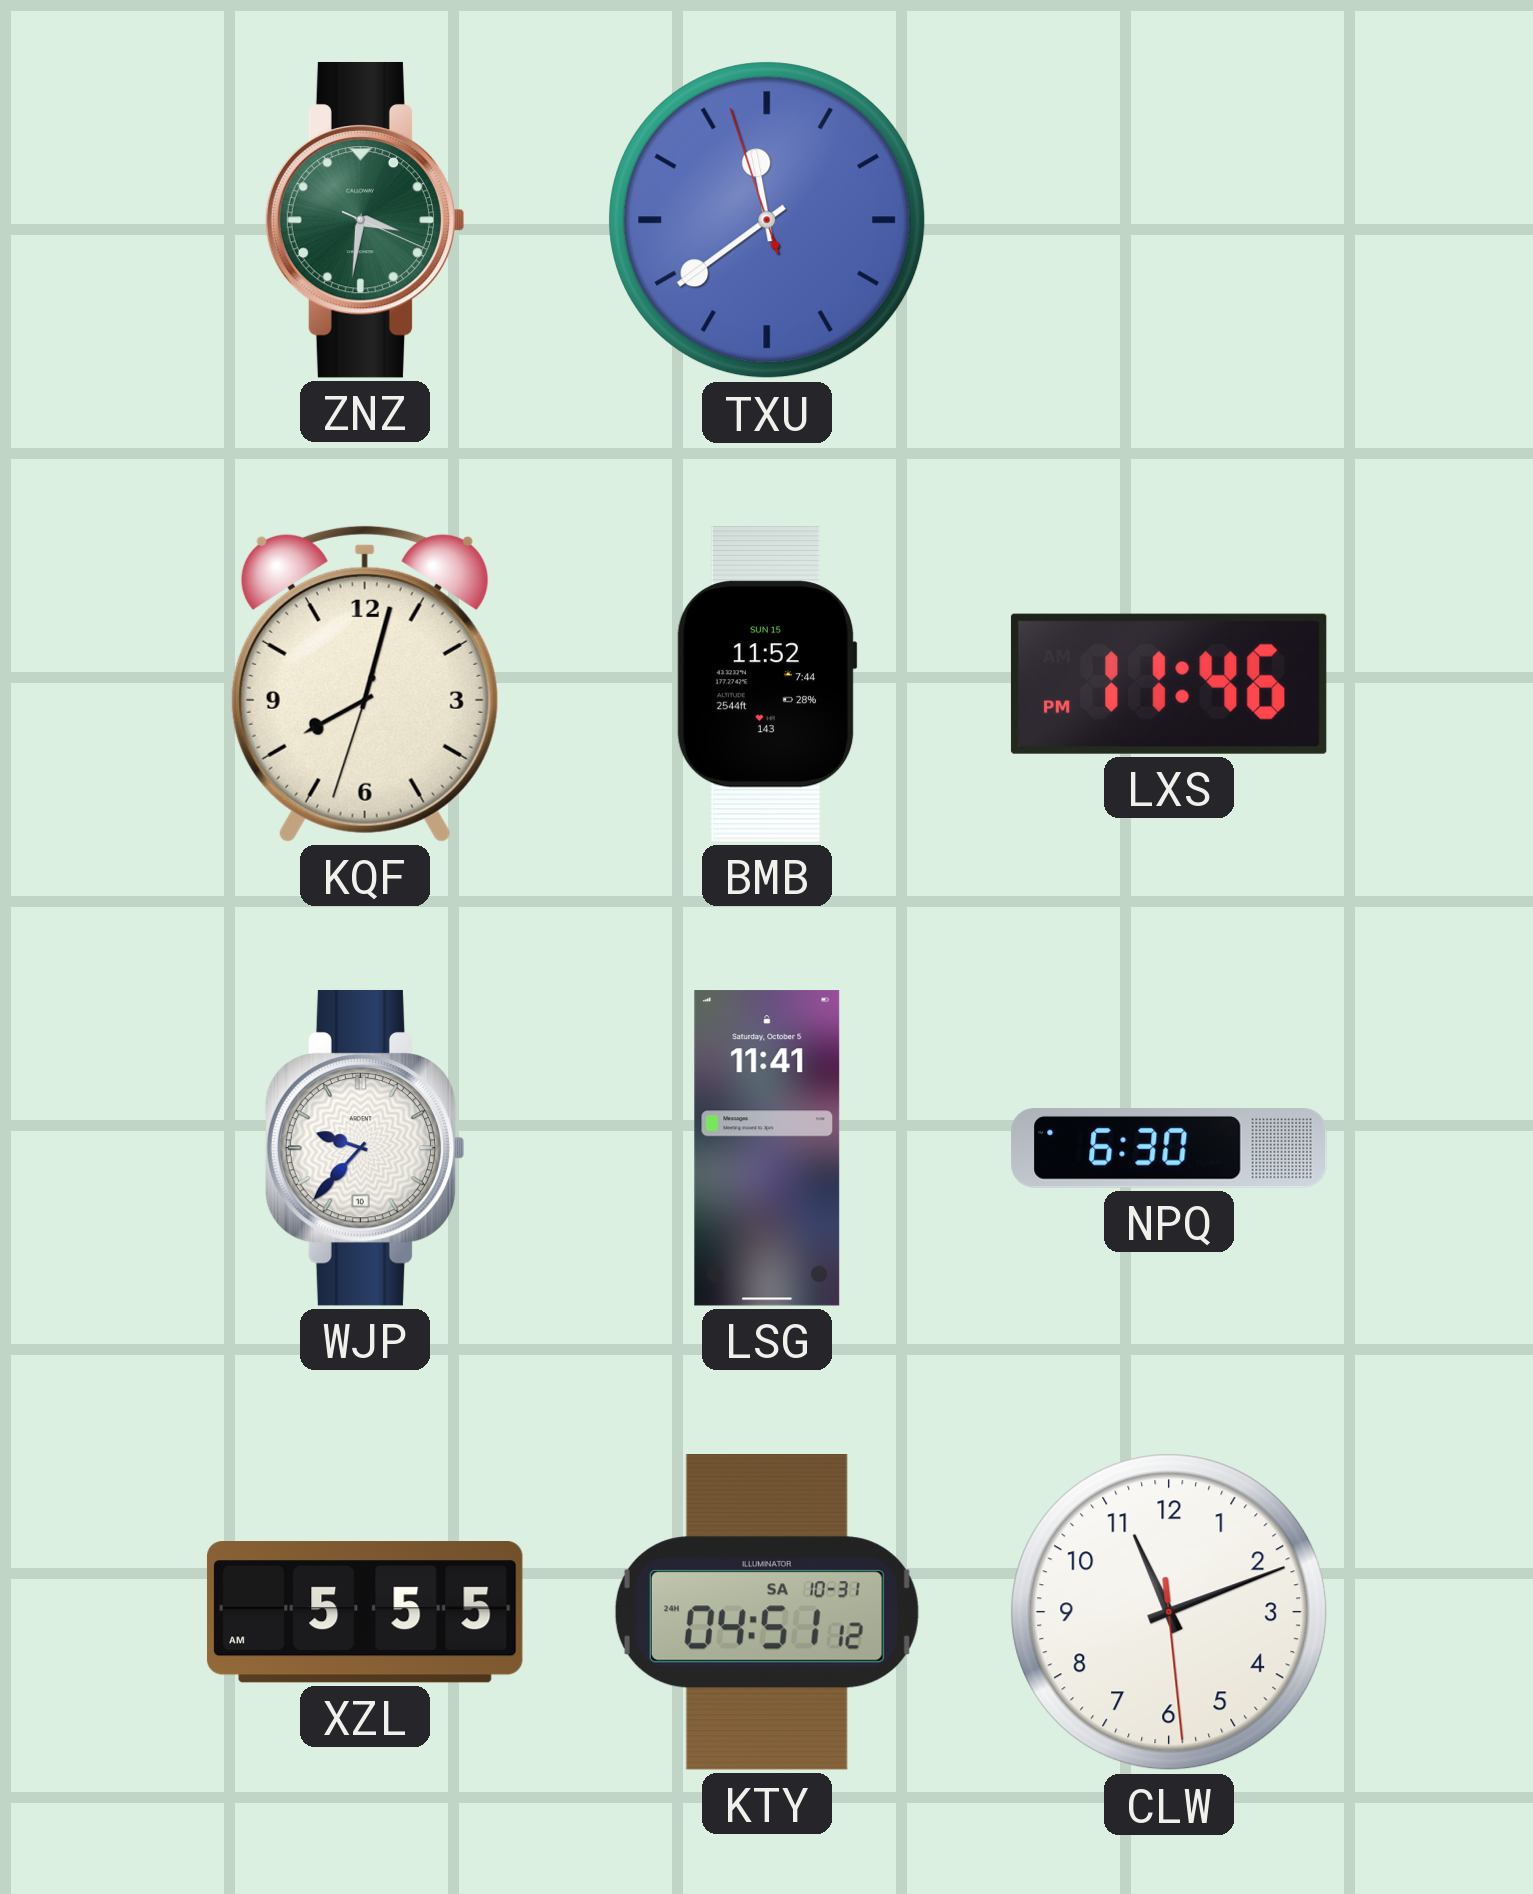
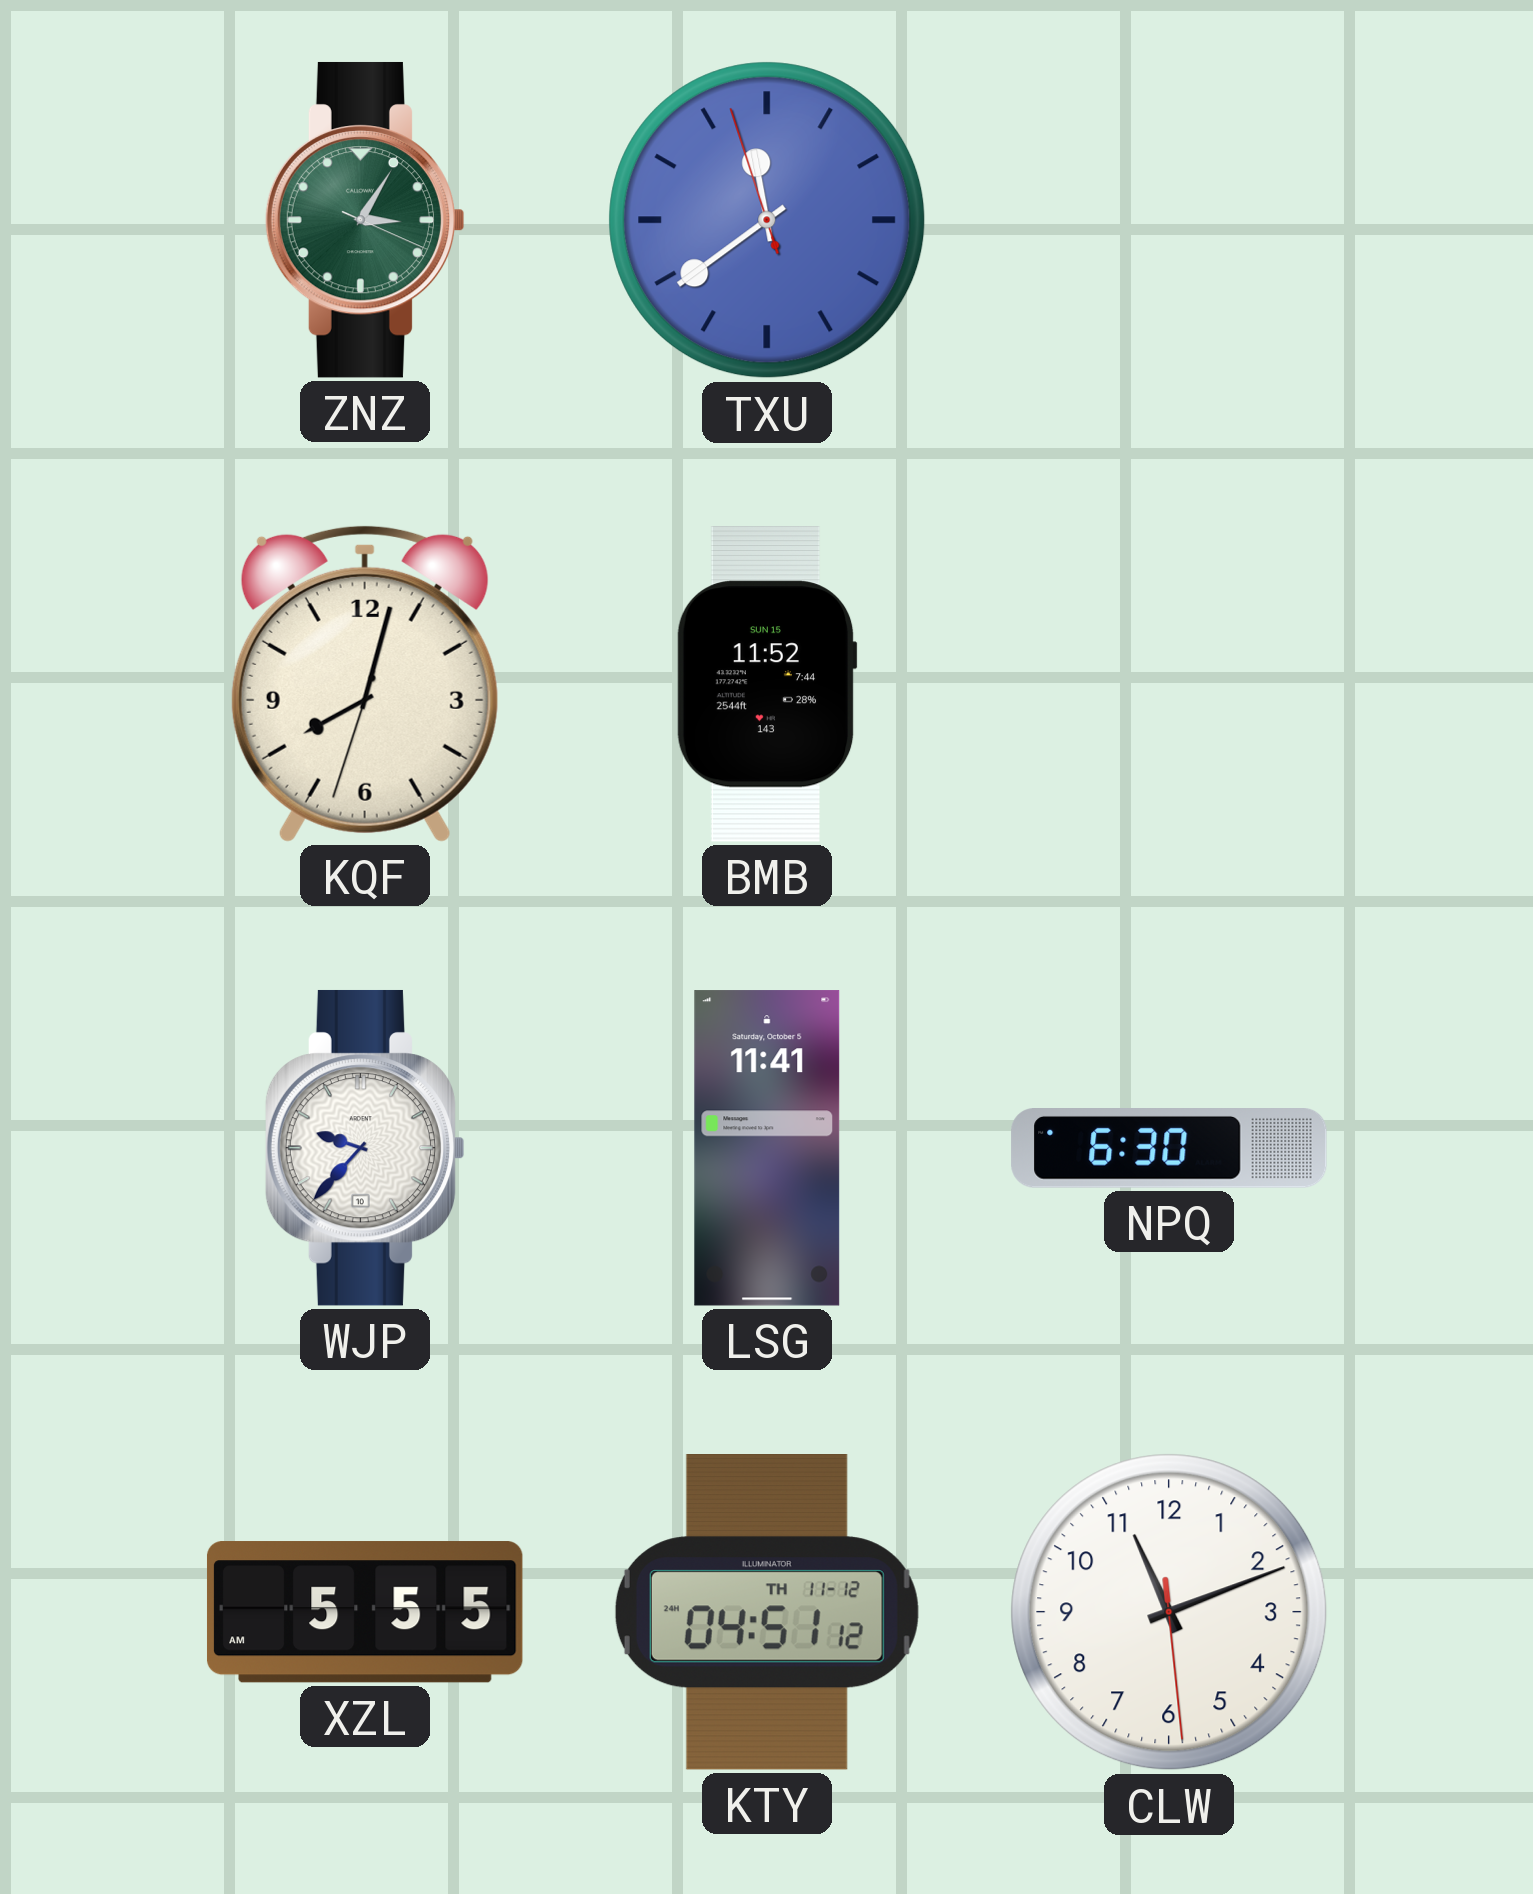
ZNZ: 3:31 -> 3:05
LXS: 11:46 -> none
KTY date: SA 10-31 -> TH 11-12
